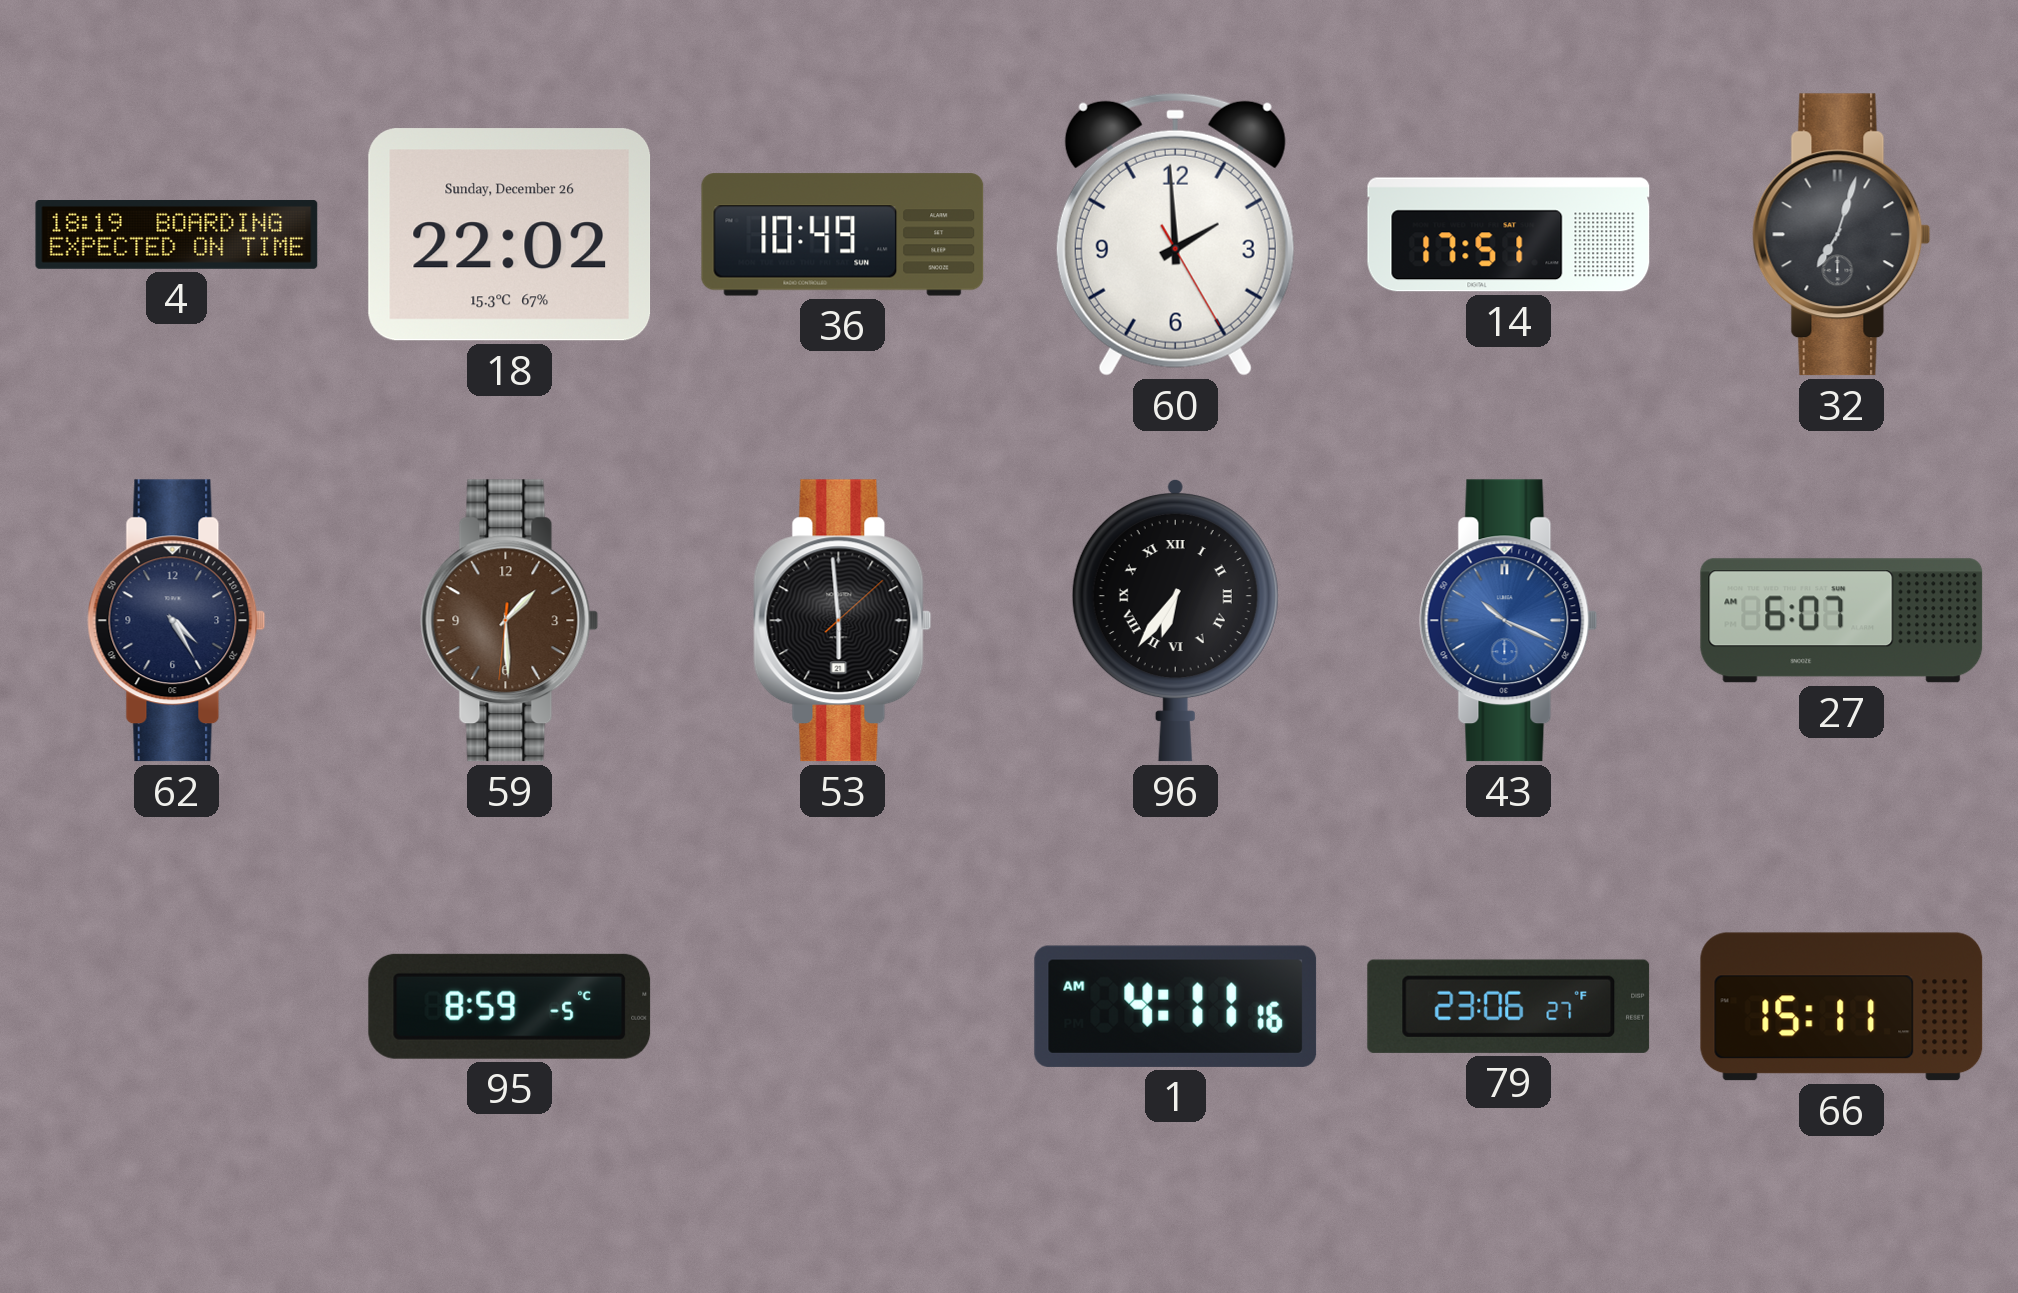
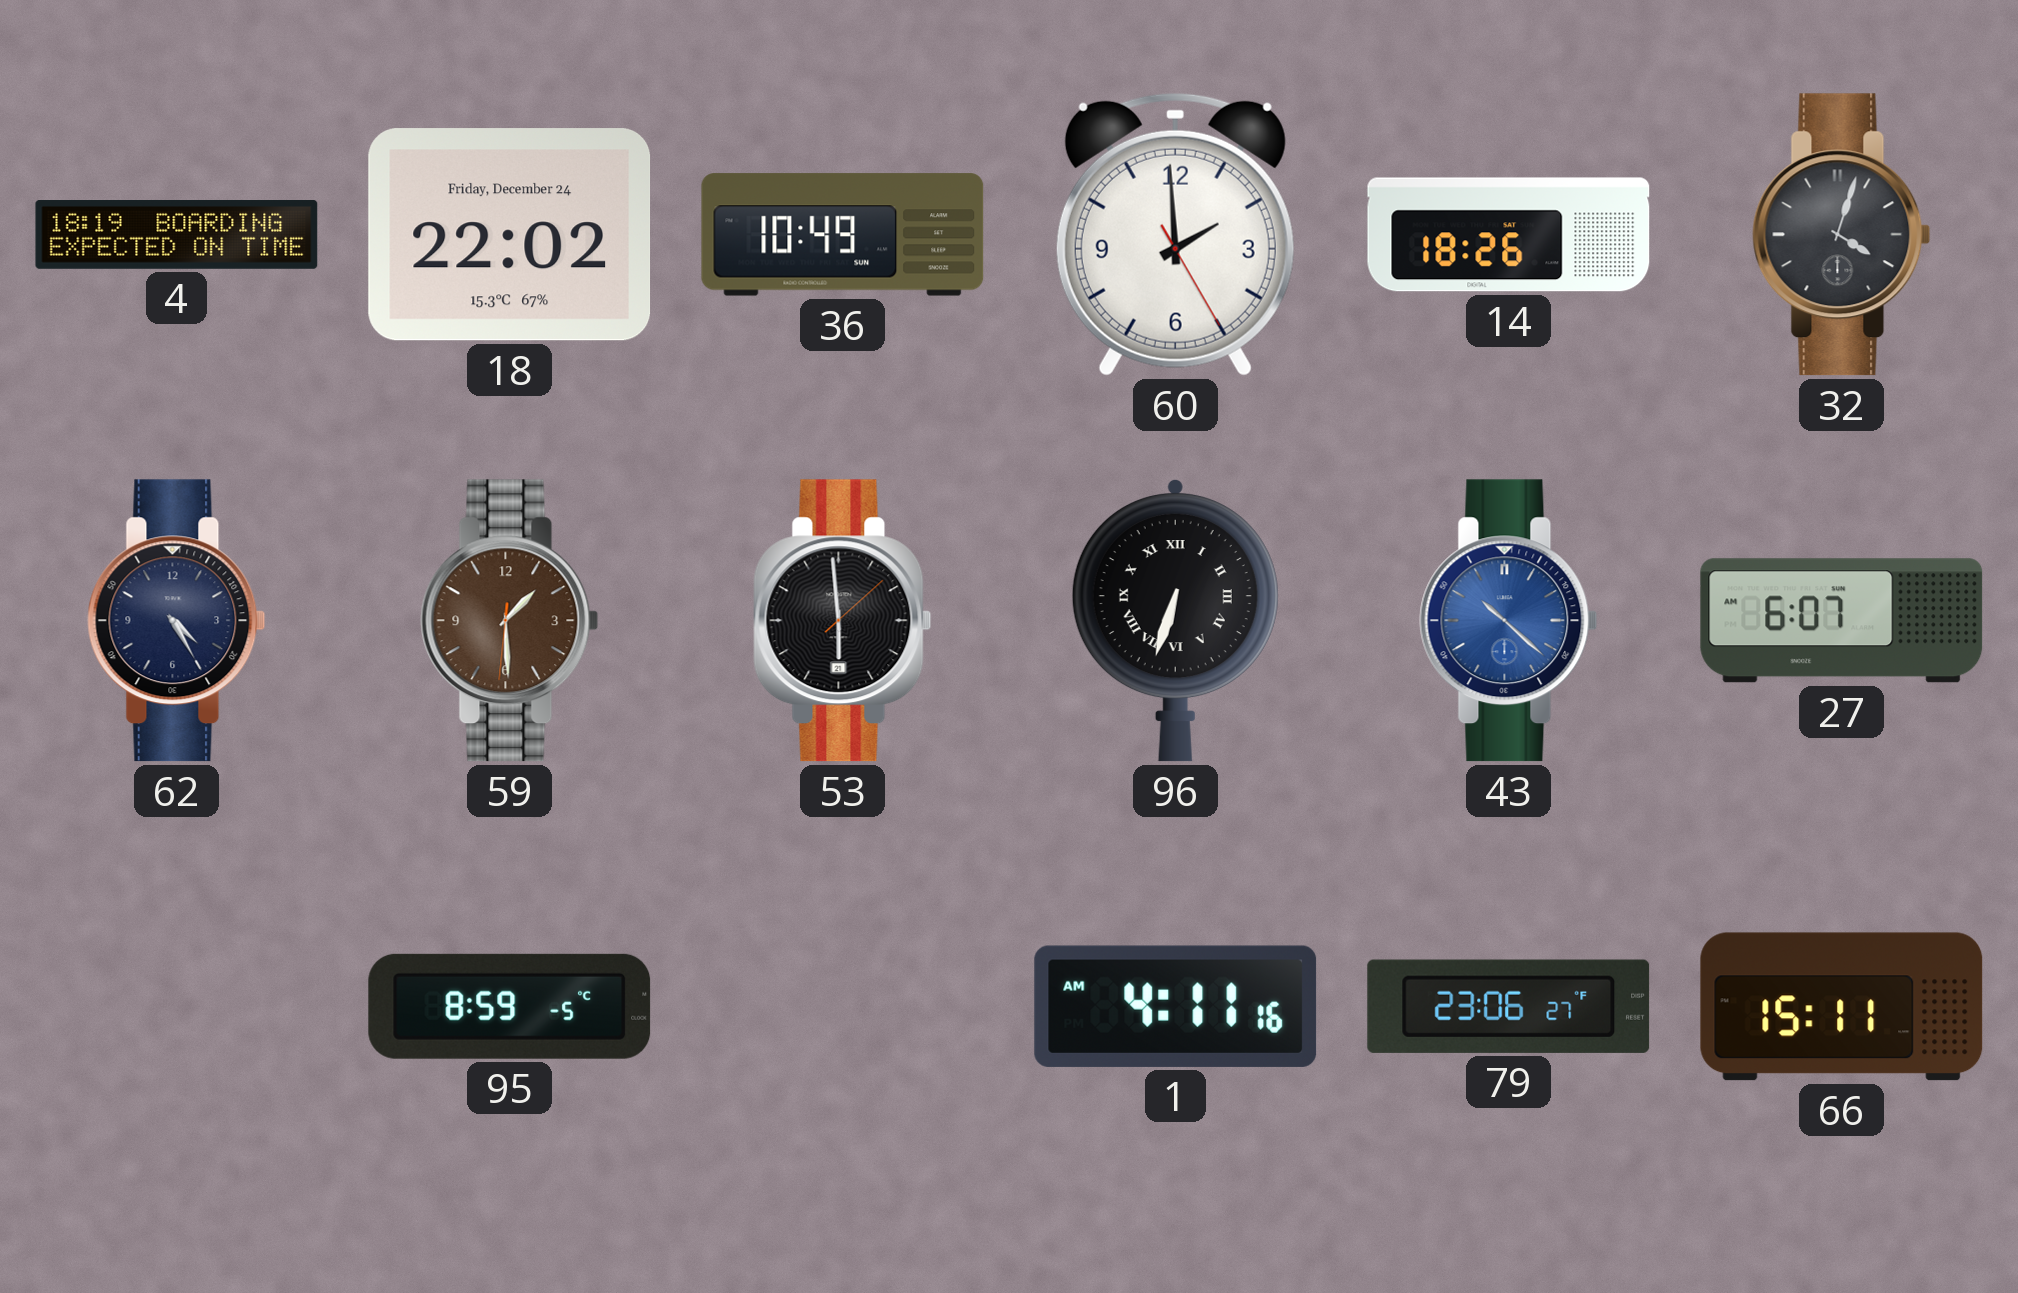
18 date: Sunday, December 26 -> Friday, December 24
14: 17:51 -> 18:26
32: 7:03 -> 4:03
96: 6:36 -> 6:33
43: 10:19 -> 10:22
